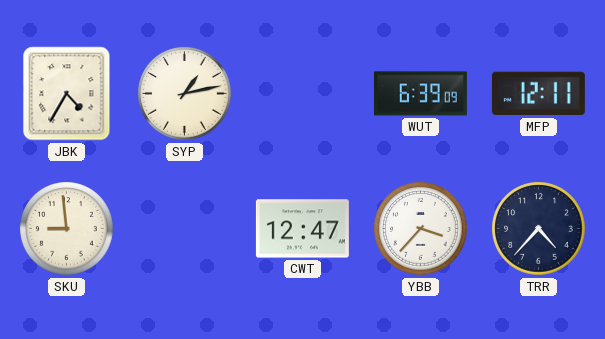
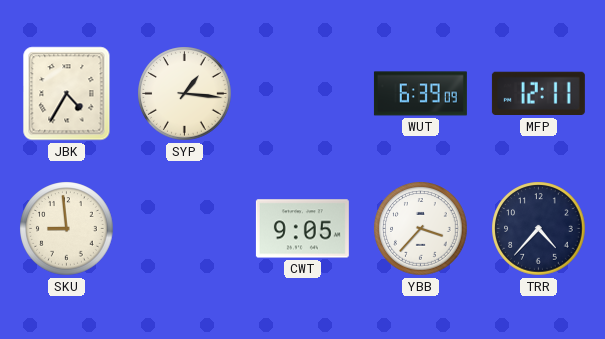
SYP: 1:13 -> 1:16
CWT: 12:47 -> 9:05
